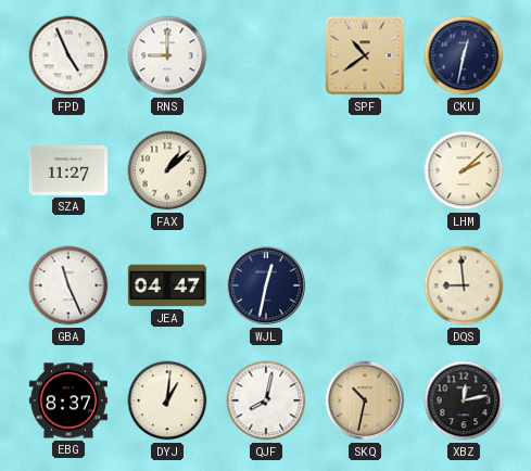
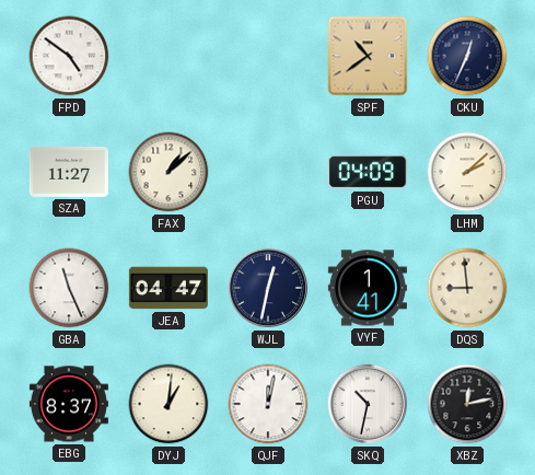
FPD: 4:56 -> 4:51
RNS: 9:00 -> none
CKU: 12:32 -> 12:34
PGU: none -> 04:09
VYF: none -> 1:41
QJF: 8:02 -> 12:02
SKQ dial: champagne -> white
